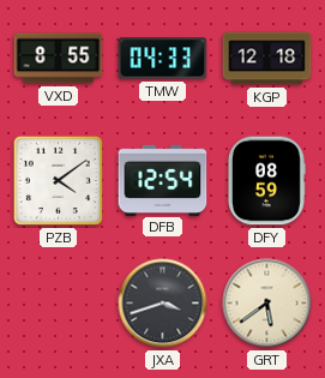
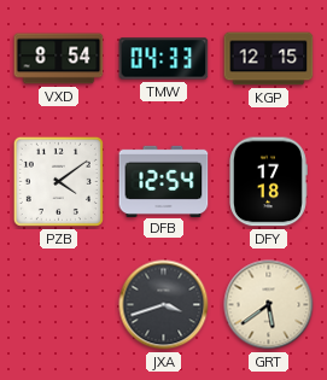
VXD: 8:55 -> 8:54
KGP: 12:18 -> 12:15
DFY: 08:59 -> 17:18
